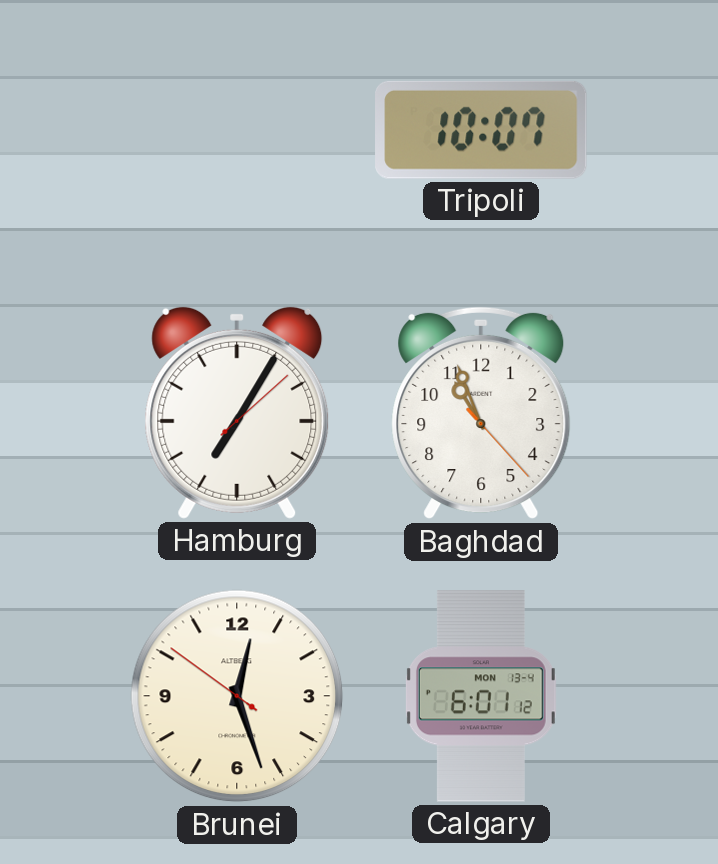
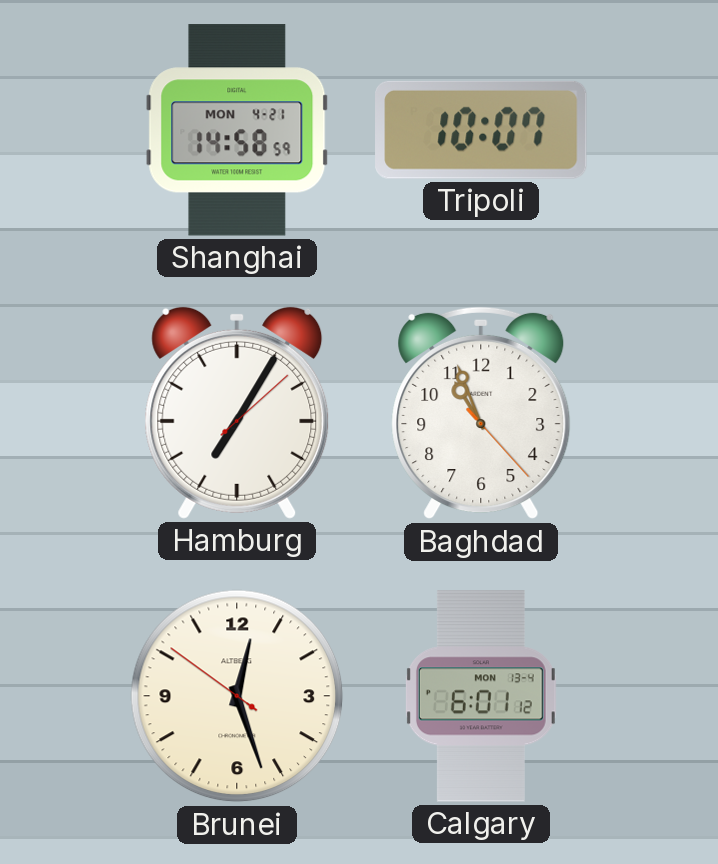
Shanghai: none -> 14:58
